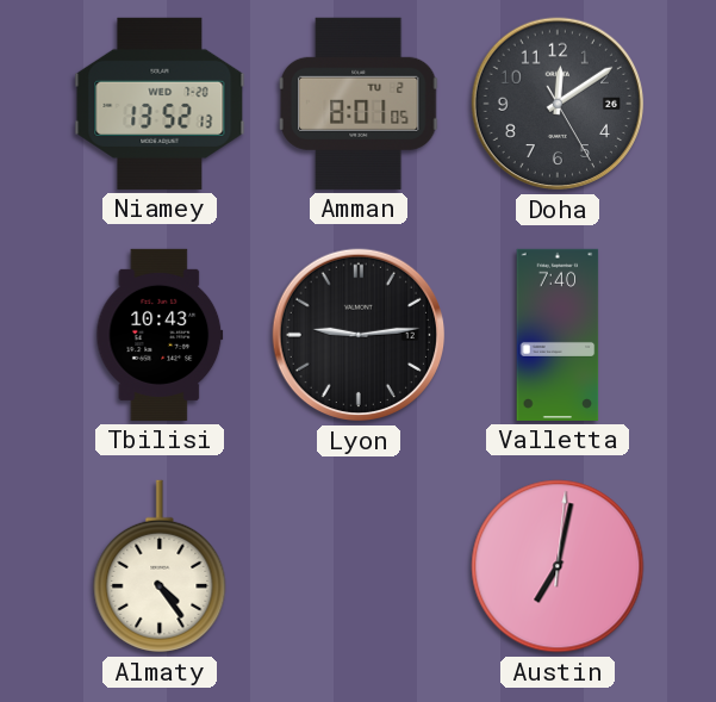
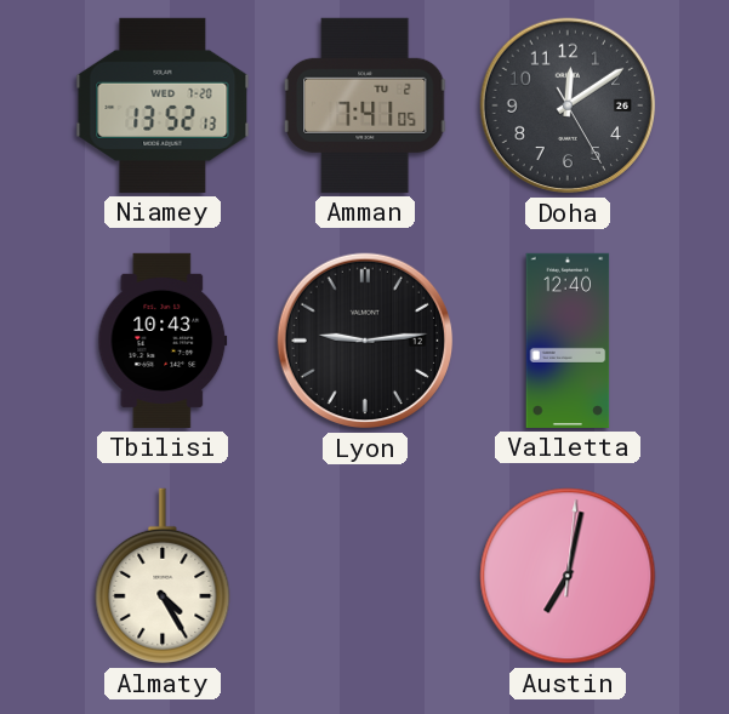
Amman: 8:01 -> 7:41
Valletta: 7:40 -> 12:40
Almaty: 4:24 -> 4:25
